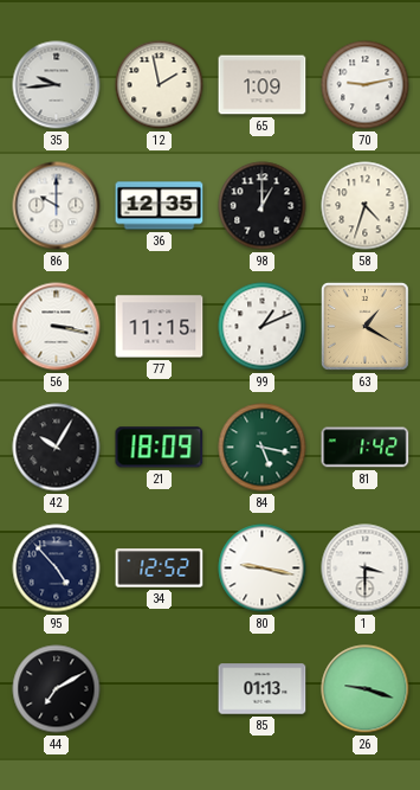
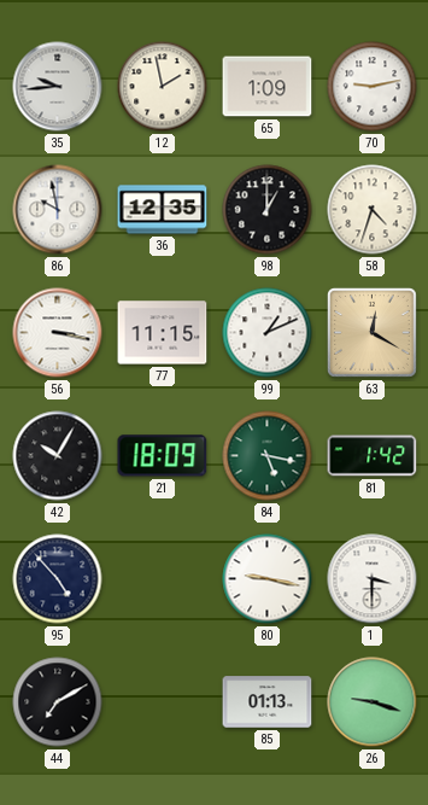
86: 10:00 -> 9:58
63: 1:20 -> 12:20
34: 12:52 -> none
